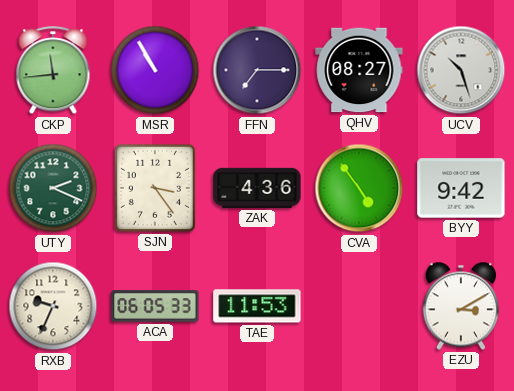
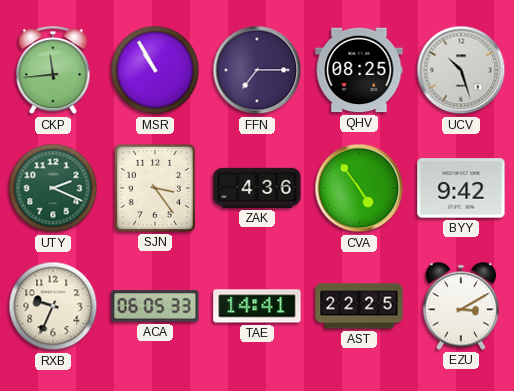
QHV: 08:27 -> 08:25
TAE: 11:53 -> 14:41
AST: none -> 22:25
